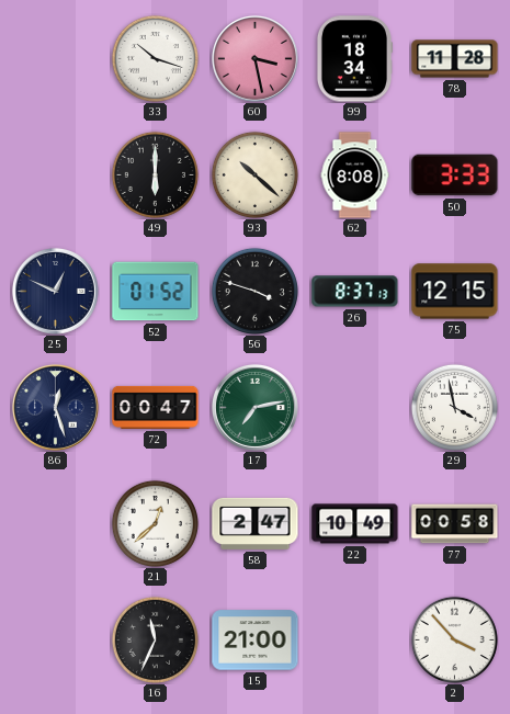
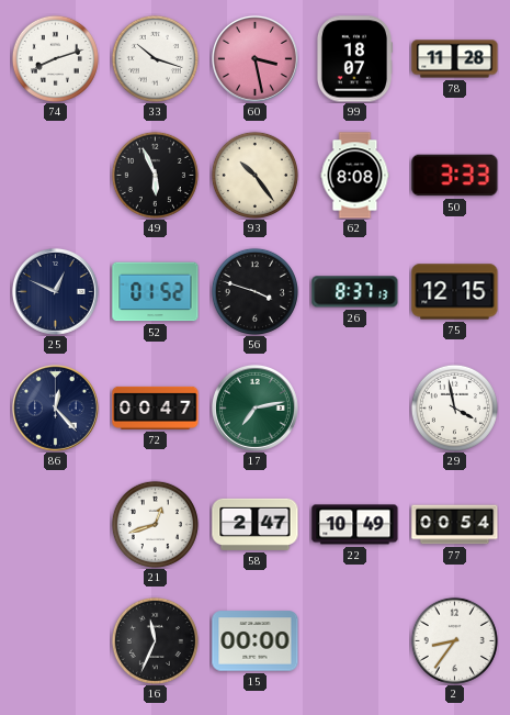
74: none -> 8:12
99: 18:34 -> 18:07
49: 6:00 -> 5:56
93: 10:22 -> 10:24
86: 12:27 -> 12:23
21: 12:38 -> 12:42
77: 00:58 -> 00:54
15: 21:00 -> 00:00
2: 3:53 -> 8:36
